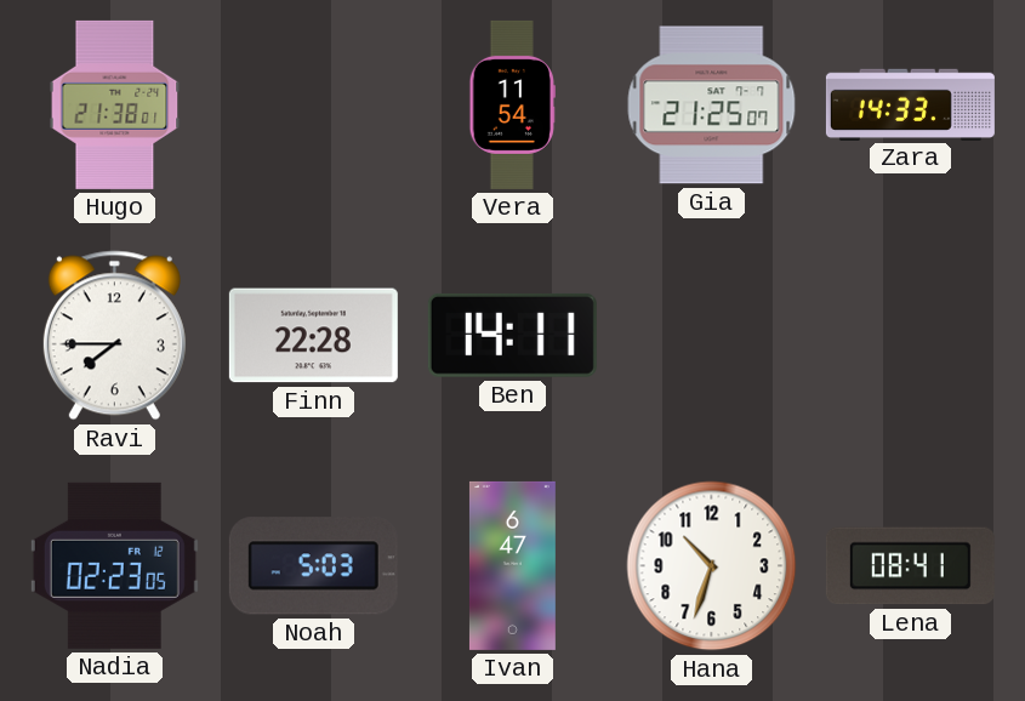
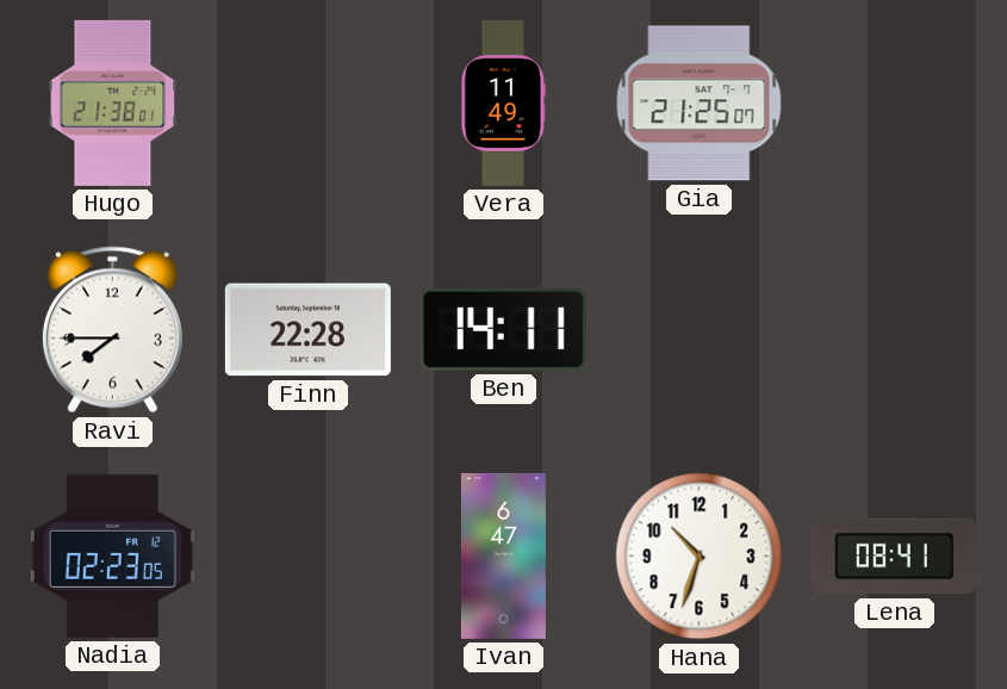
Vera: 11:54 -> 11:49
Zara: 14:33 -> none
Noah: 5:03 -> none
